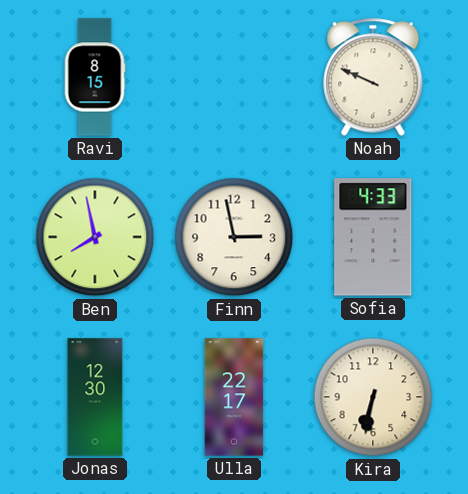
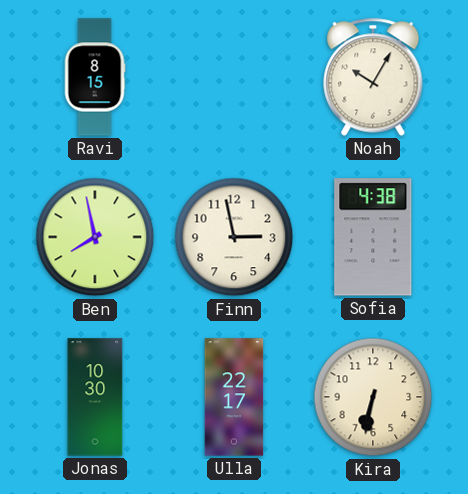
Noah: 9:49 -> 10:05
Sofia: 4:33 -> 4:38
Jonas: 12:30 -> 10:30
